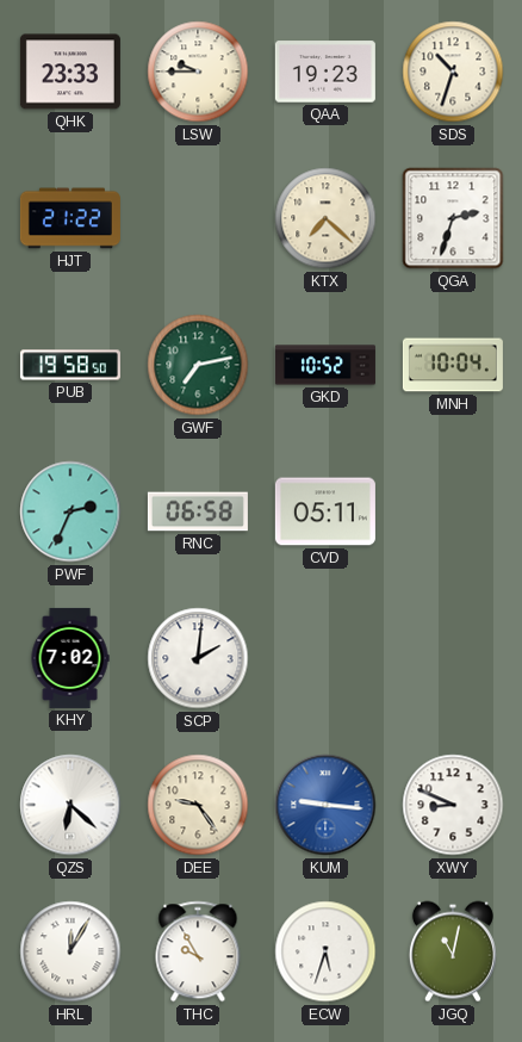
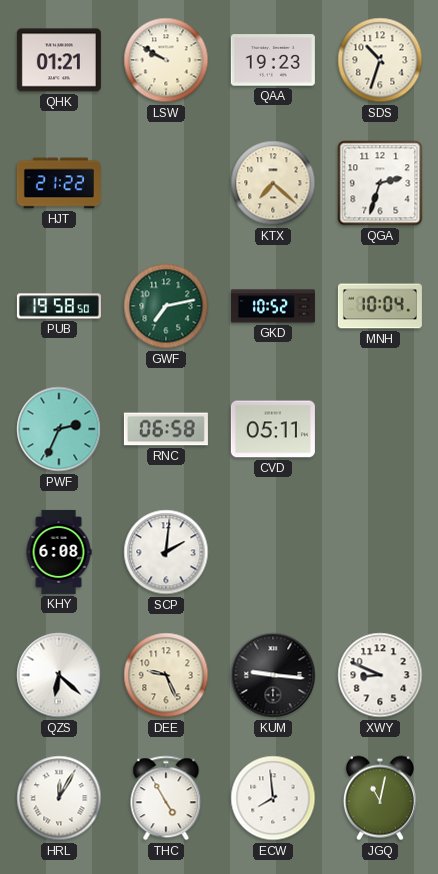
QHK: 23:33 -> 01:21
LSW: 9:45 -> 9:50
KHY: 7:02 -> 6:08
DEE: 9:24 -> 9:26
KUM dial: blue -> black
THC: 9:55 -> 4:55
ECW: 5:33 -> 7:59
